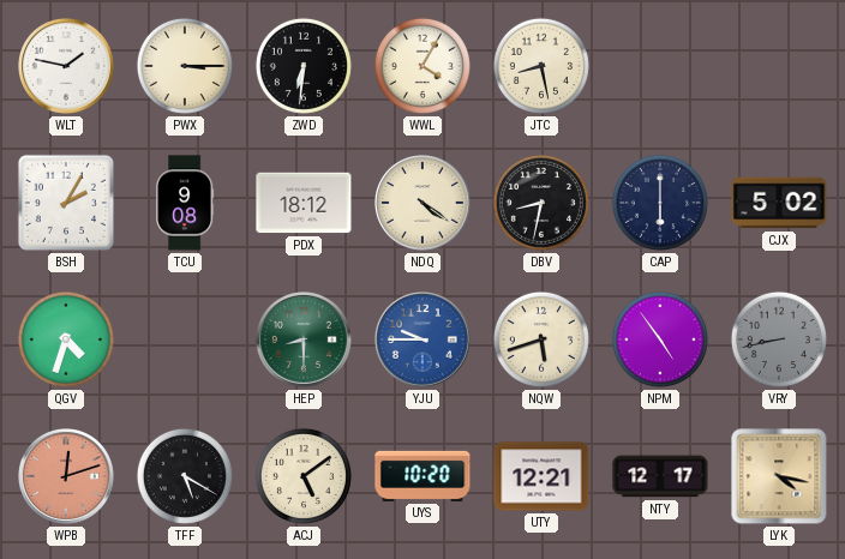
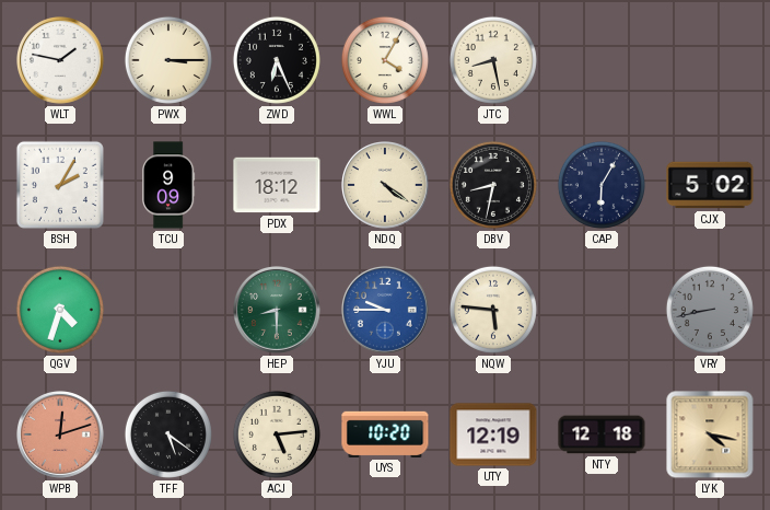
ZWD: 6:31 -> 6:26
TCU: 9:08 -> 9:09
CAP: 6:00 -> 6:05
NQW: 5:42 -> 5:46
NPM: 4:54 -> none
TFF: 5:20 -> 5:21
ACJ: 5:09 -> 5:14
UTY: 12:21 -> 12:19
NTY: 12:17 -> 12:18
